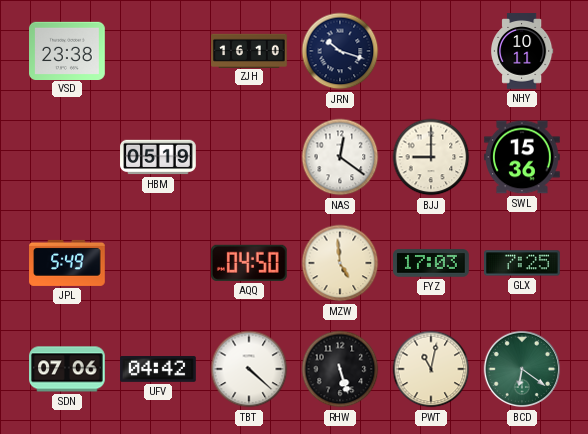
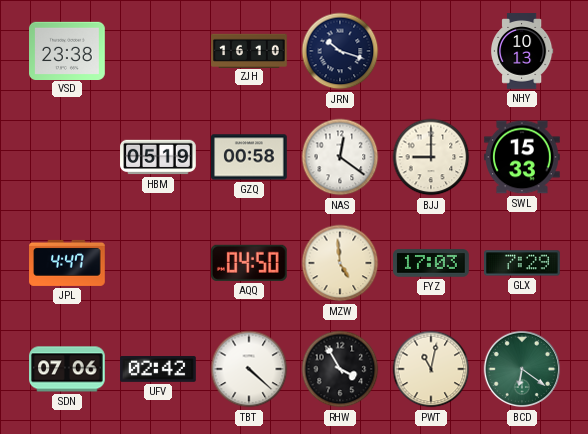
NHY: 10:11 -> 10:13
GZQ: none -> 00:58
SWL: 15:36 -> 15:33
JPL: 5:49 -> 4:47
GLX: 7:25 -> 7:29
UFV: 04:42 -> 02:42
RHW: 5:27 -> 3:55
